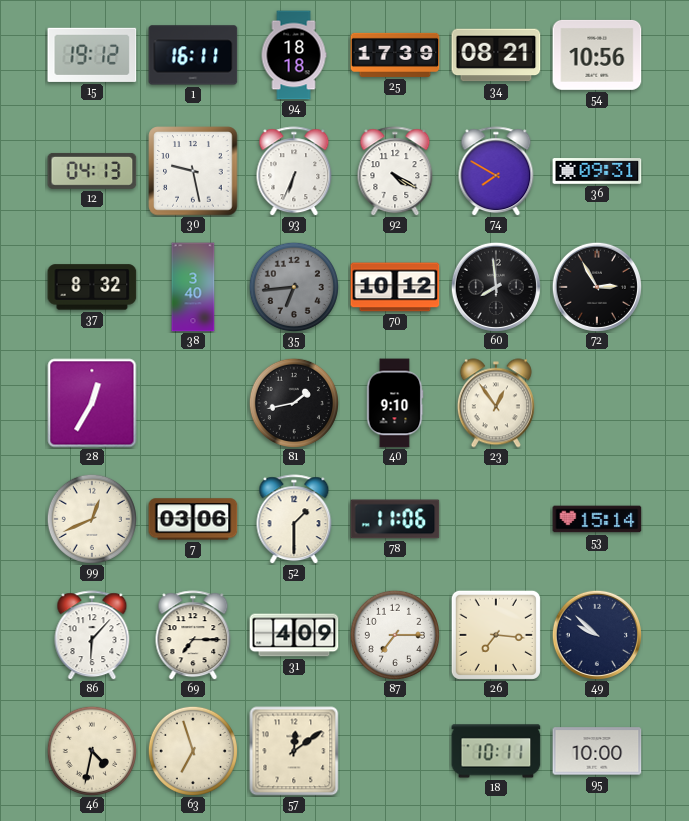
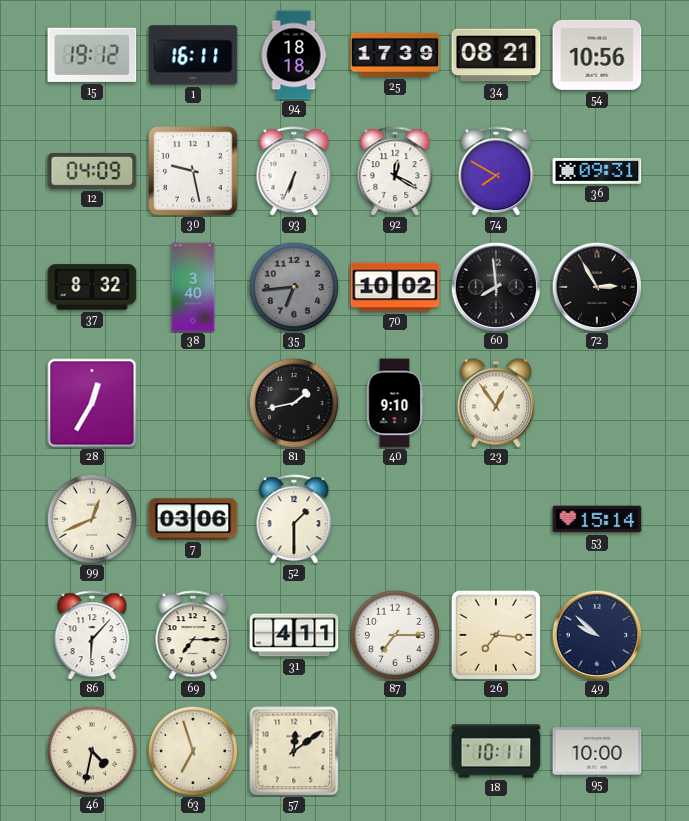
12: 04:13 -> 04:09
92: 4:20 -> 12:20
70: 10:12 -> 10:02
78: 11:06 -> none
31: 4:09 -> 4:11
